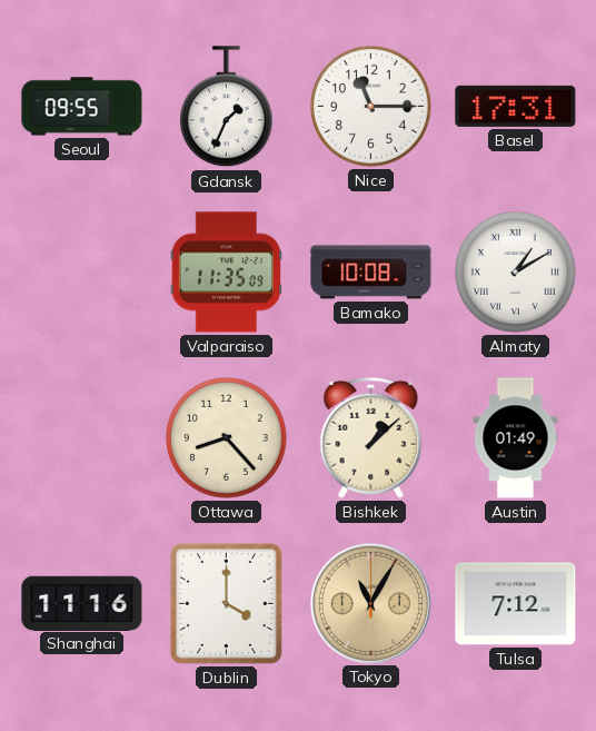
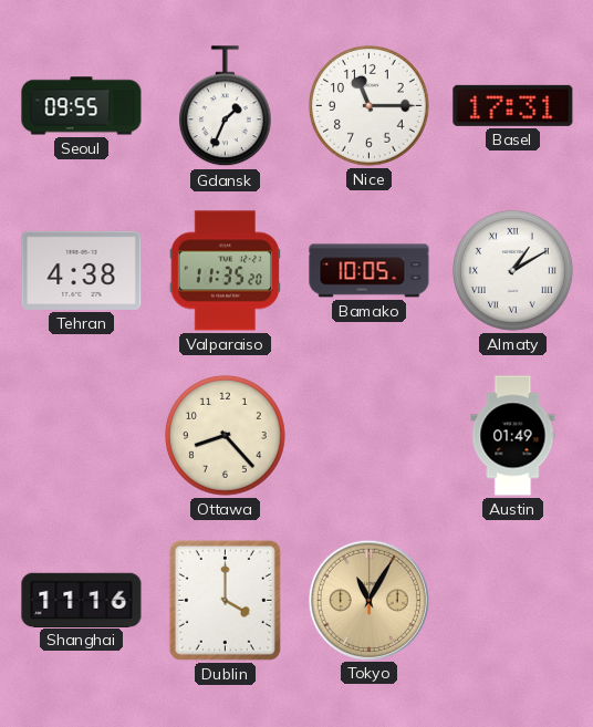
Tehran: none -> 4:38
Valparaiso: 11:35:09 -> 11:35:20
Bamako: 10:08 -> 10:05
Bishkek: 1:08 -> none
Tulsa: 7:12 -> none
